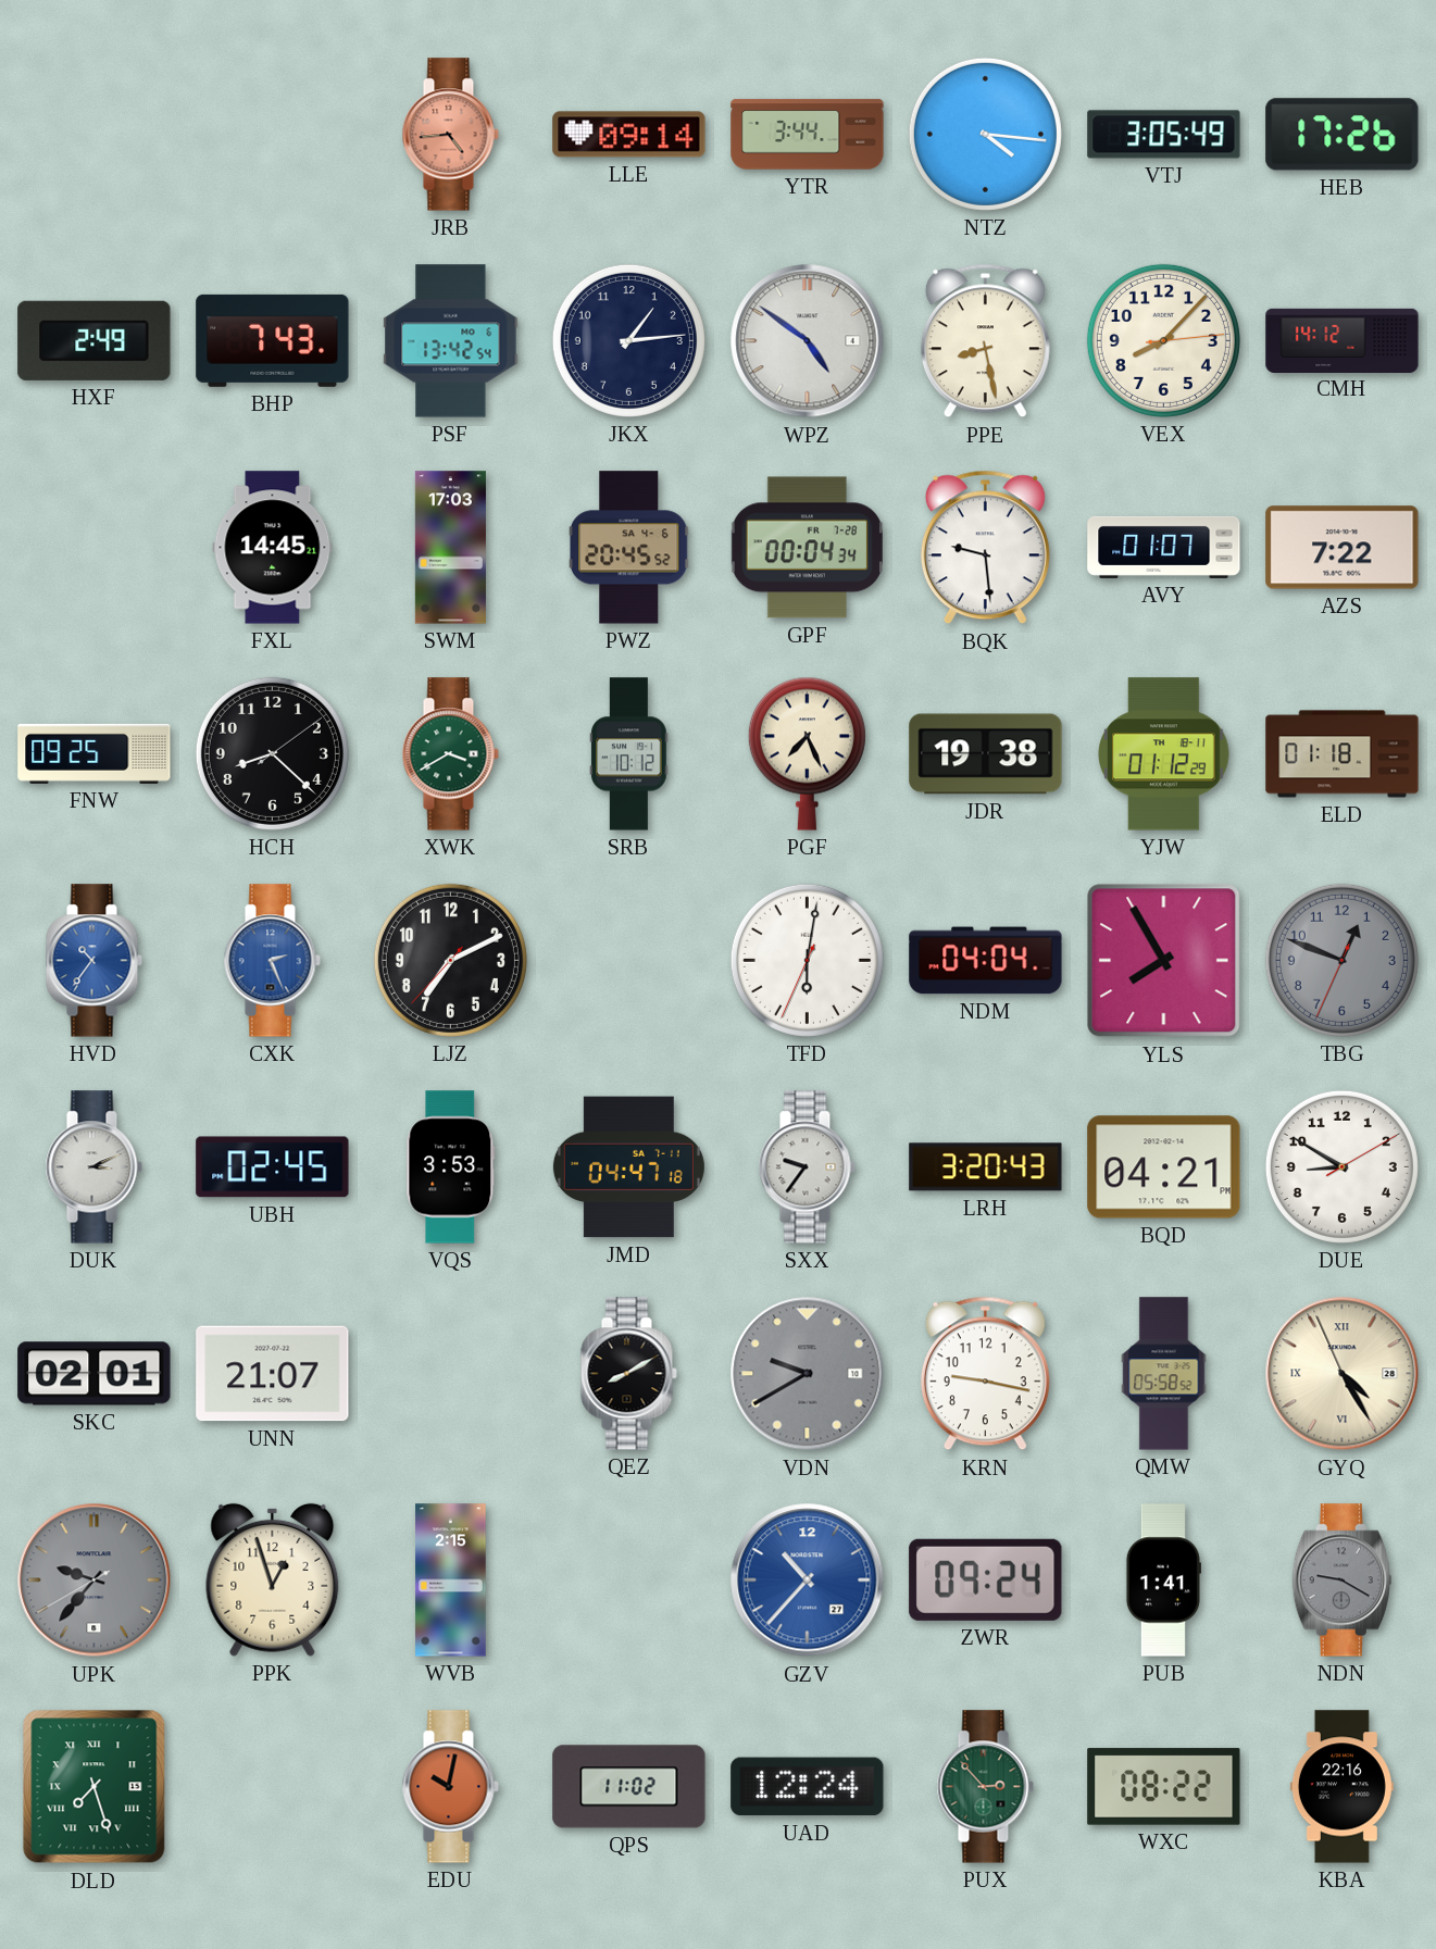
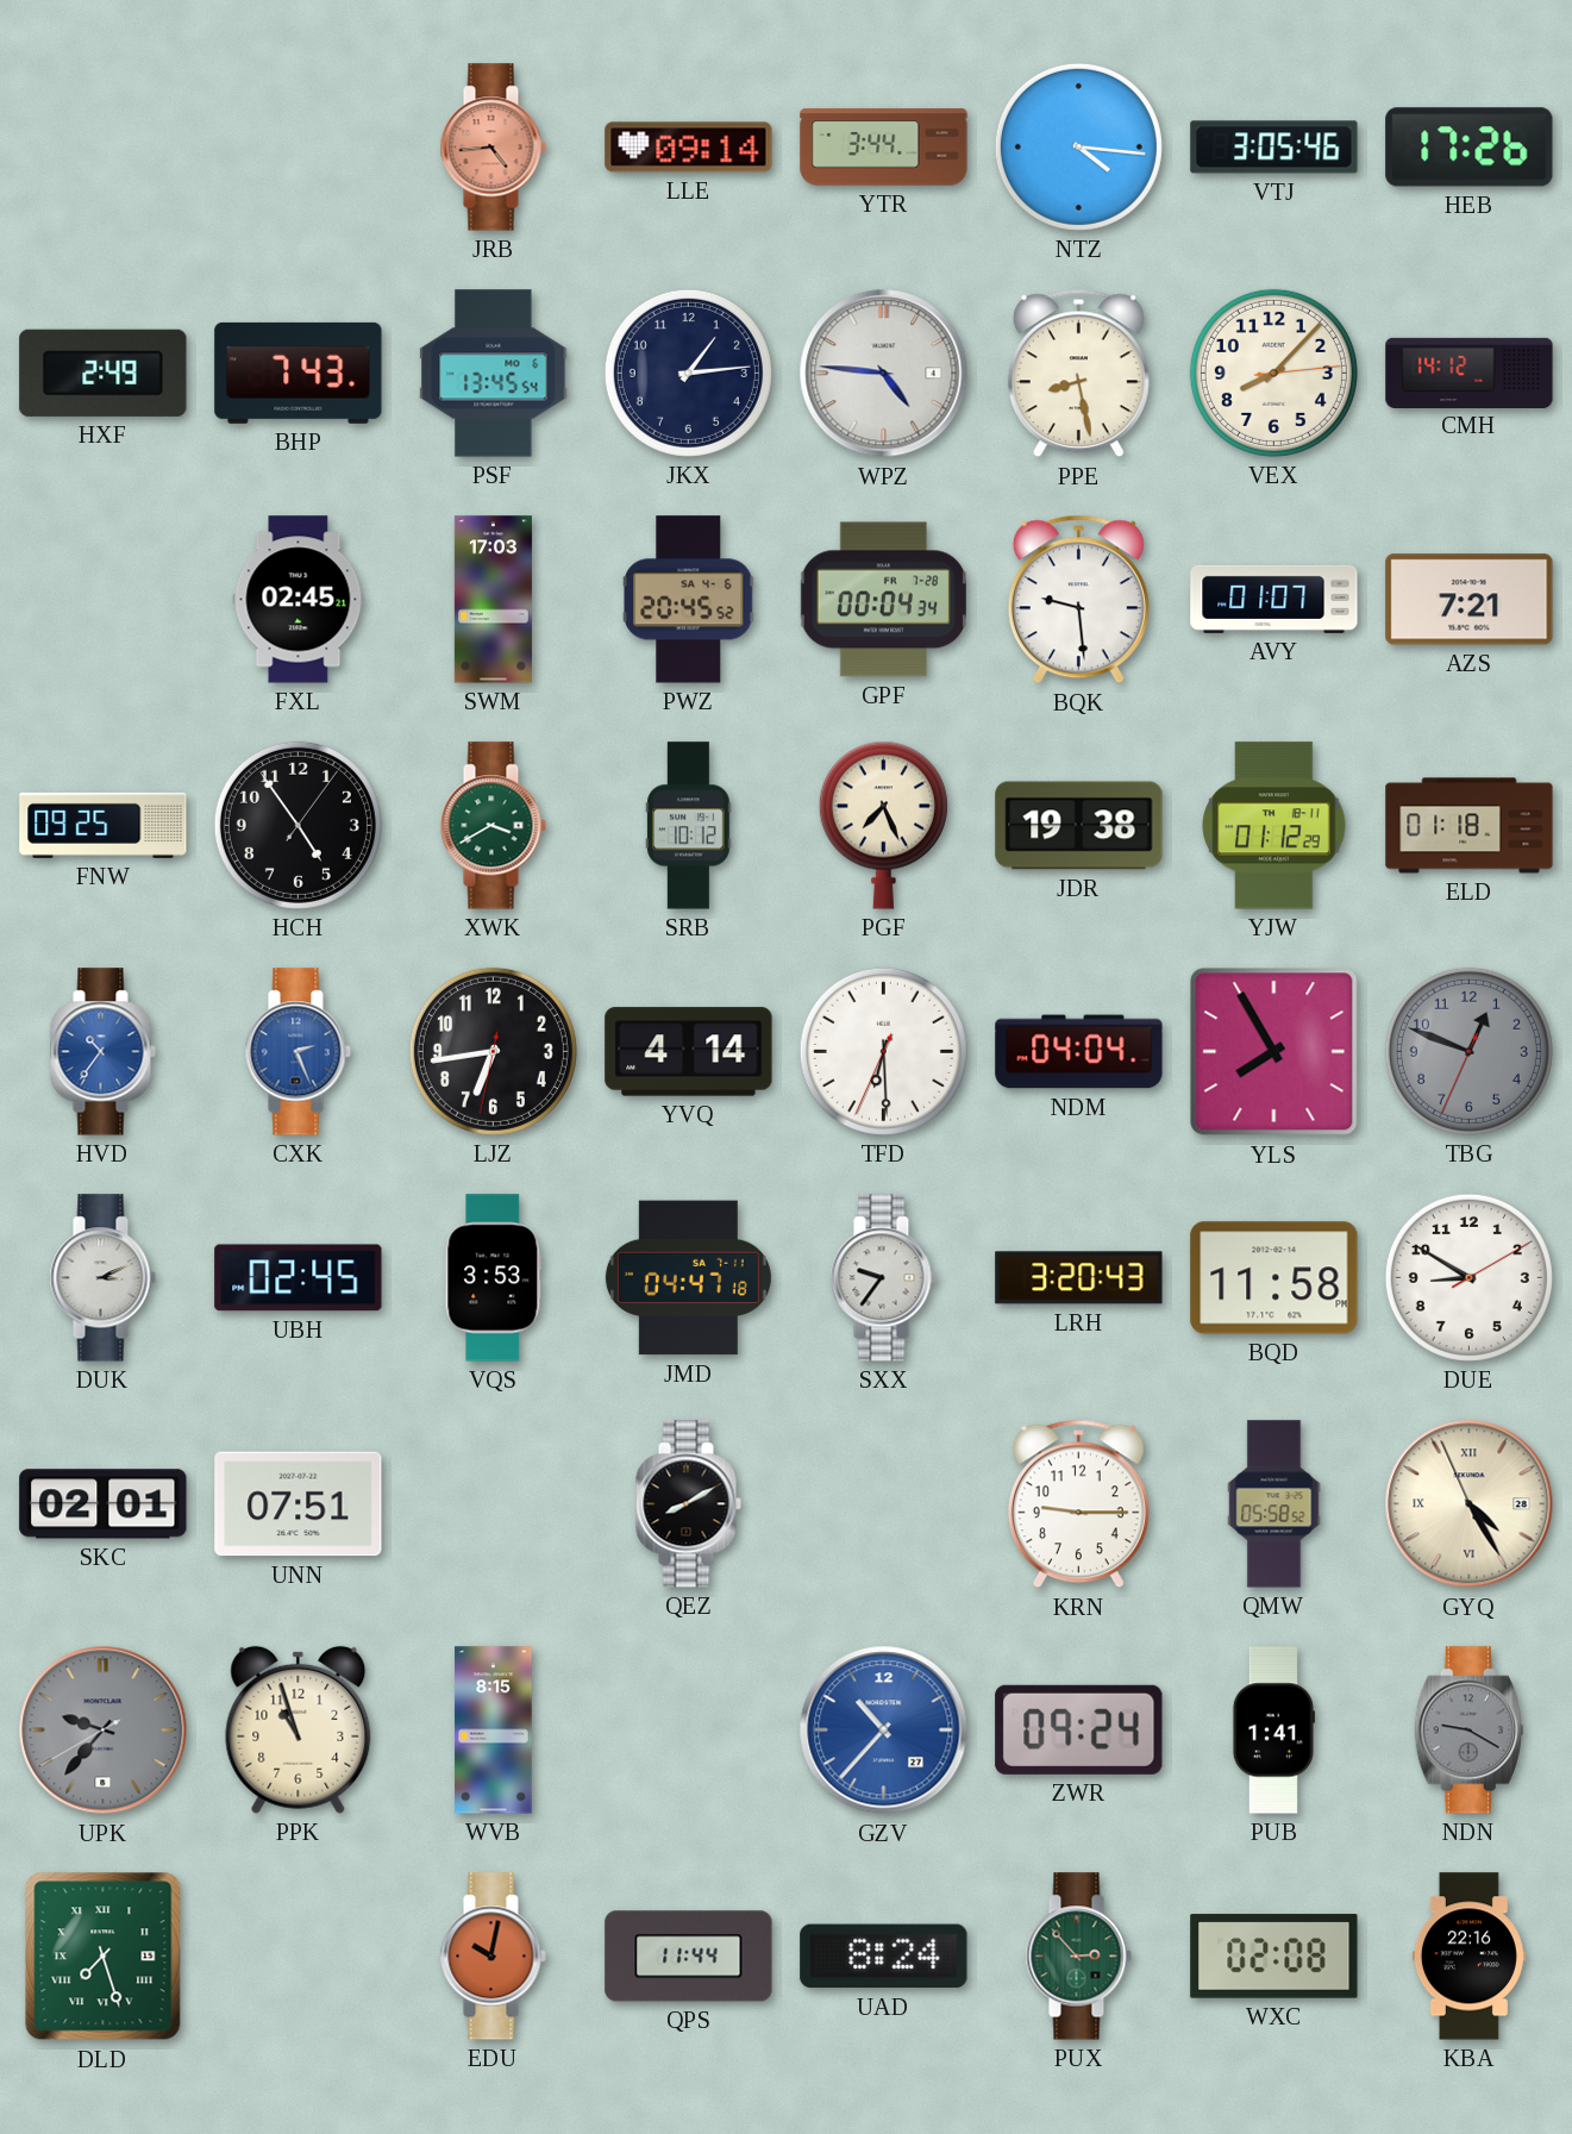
VTJ: 3:05:49 -> 3:05:46
PSF: 13:42 -> 13:45
WPZ: 4:51 -> 4:46
FXL: 14:45 -> 02:45
AZS: 7:22 -> 7:21
HCH: 8:22 -> 4:54
LJZ: 7:10 -> 6:43
YVQ: none -> 4:14
TFD: 6:01 -> 6:29
BQD: 04:21 -> 11:58
UNN: 21:07 -> 07:51
VDN: 9:40 -> none
KRN: 9:17 -> 9:15
PPK: 12:57 -> 10:57
WVB: 2:15 -> 8:15
QPS: 11:02 -> 11:44
UAD: 12:24 -> 8:24
WXC: 08:22 -> 02:08
